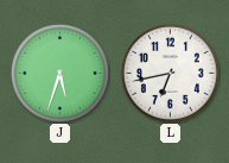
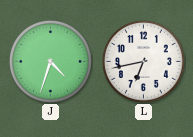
J: 5:33 -> 4:33
